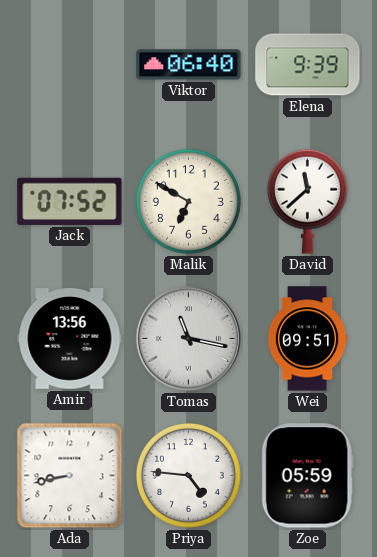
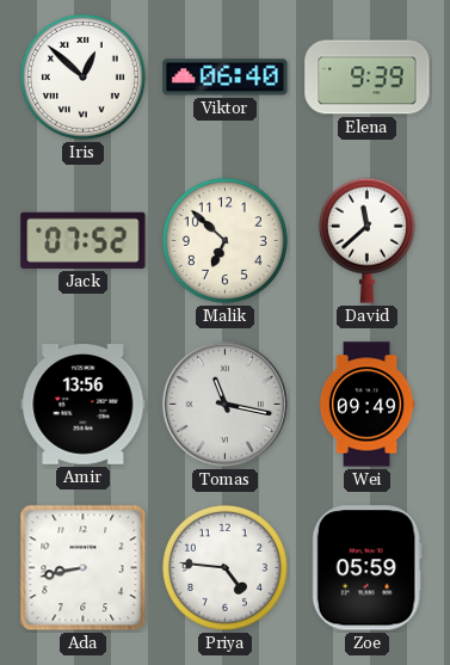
Iris: none -> 12:52
Malik: 6:50 -> 6:52
Wei: 09:51 -> 09:49
